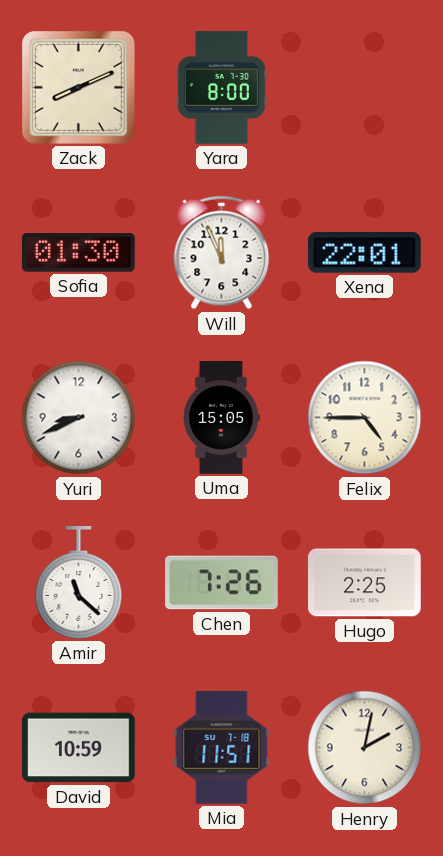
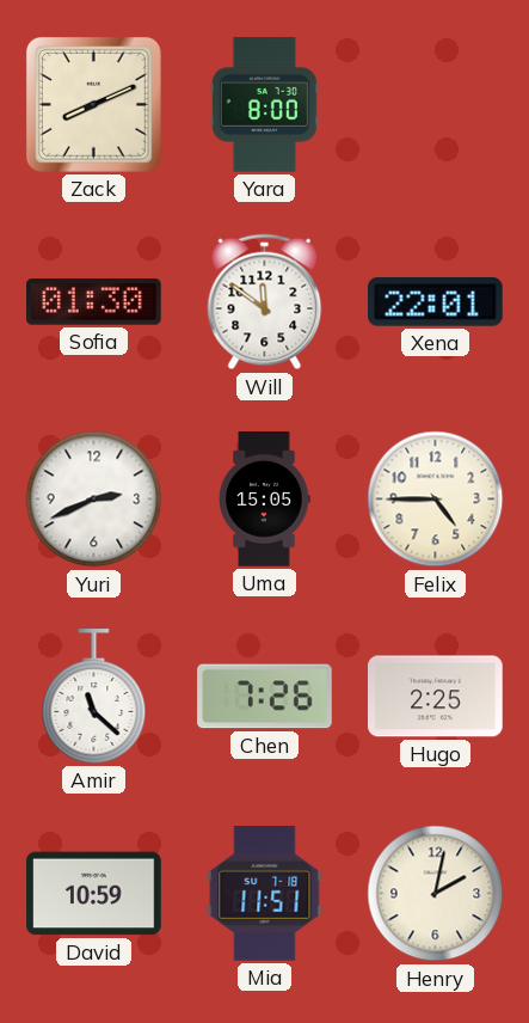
Will: 11:56 -> 11:51
Yuri: 8:41 -> 2:41
